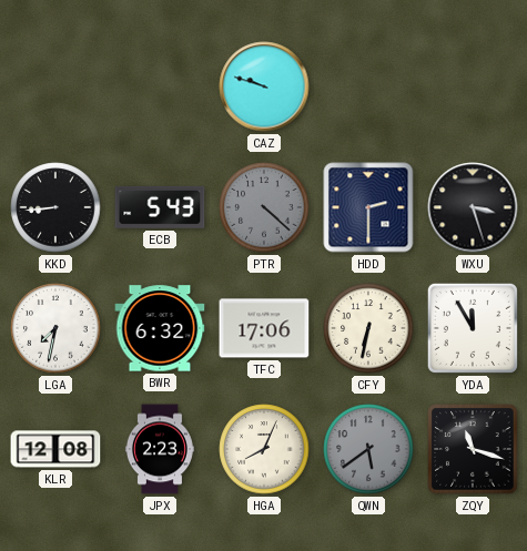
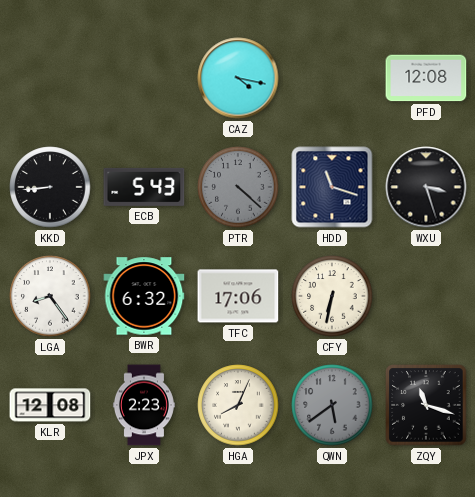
CAZ: 9:48 -> 4:17
PFD: none -> 12:08
HDD: 2:30 -> 11:18
LGA: 7:32 -> 8:24
YDA: 11:55 -> none
